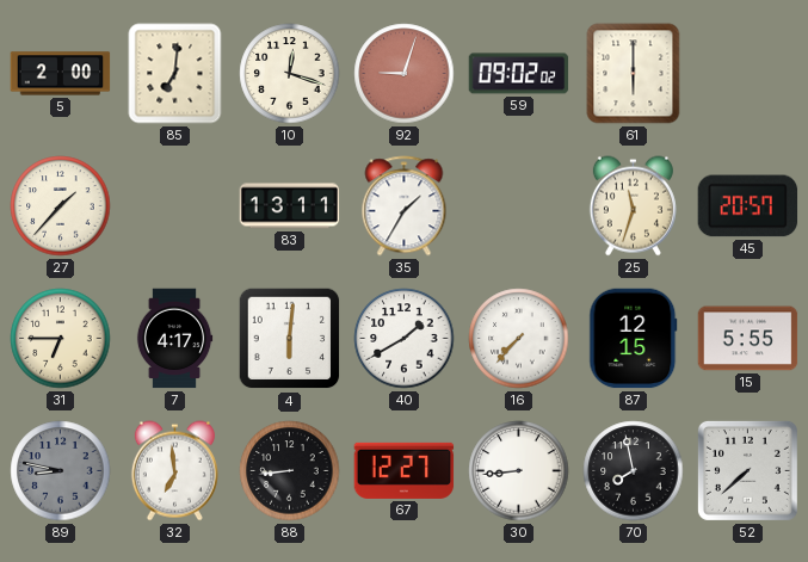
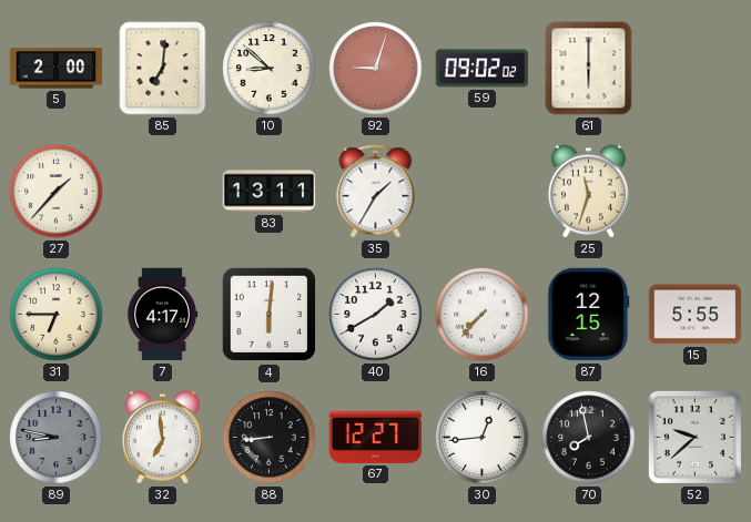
10: 12:18 -> 8:52
45: 20:57 -> none
30: 8:44 -> 12:44
52: 7:38 -> 9:38
